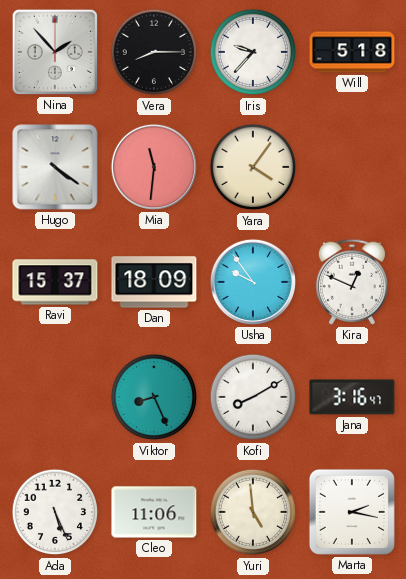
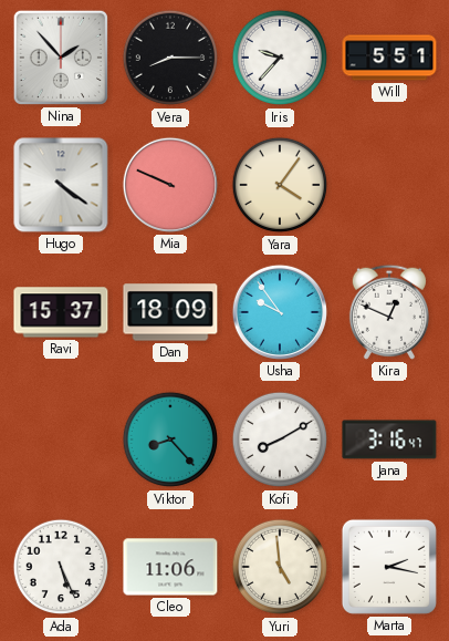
Will: 5:18 -> 5:51
Mia: 11:31 -> 9:49
Viktor: 8:26 -> 8:23
